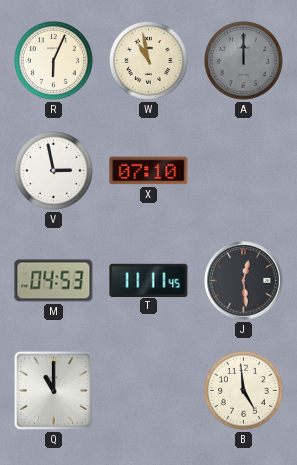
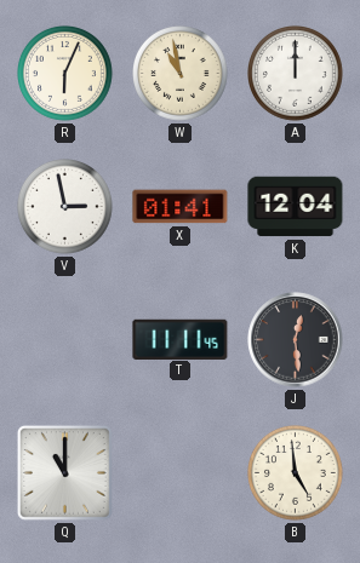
A dial: grey -> white
X: 07:10 -> 01:41
K: none -> 12:04
M: 04:53 -> none
